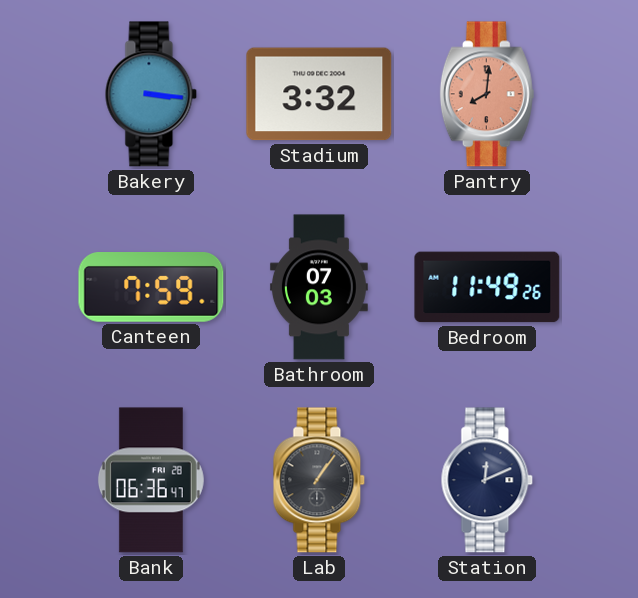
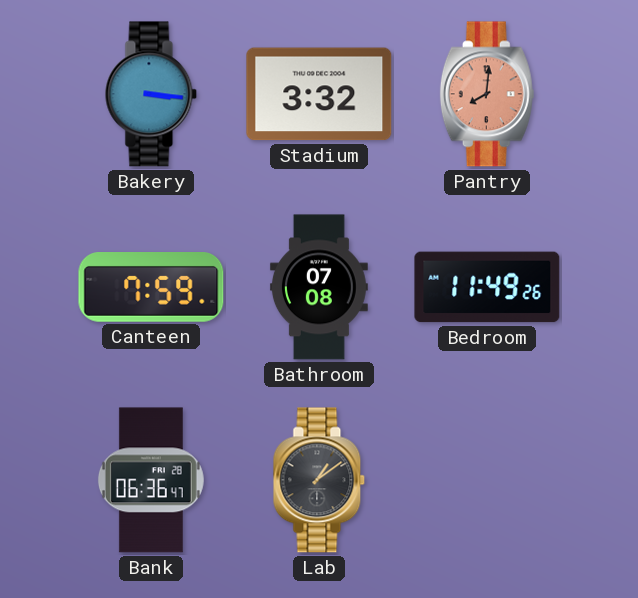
Bathroom: 07:03 -> 07:08
Lab: 1:06 -> 1:09
Station: 12:11 -> none
